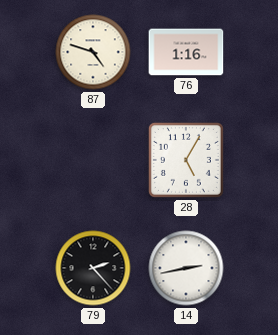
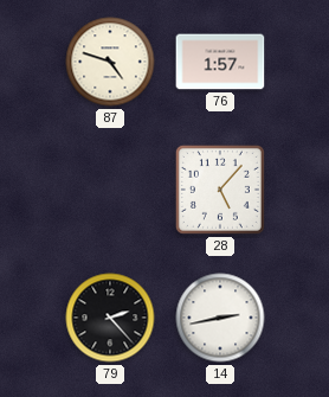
76: 1:16 -> 1:57
28: 5:05 -> 5:07
